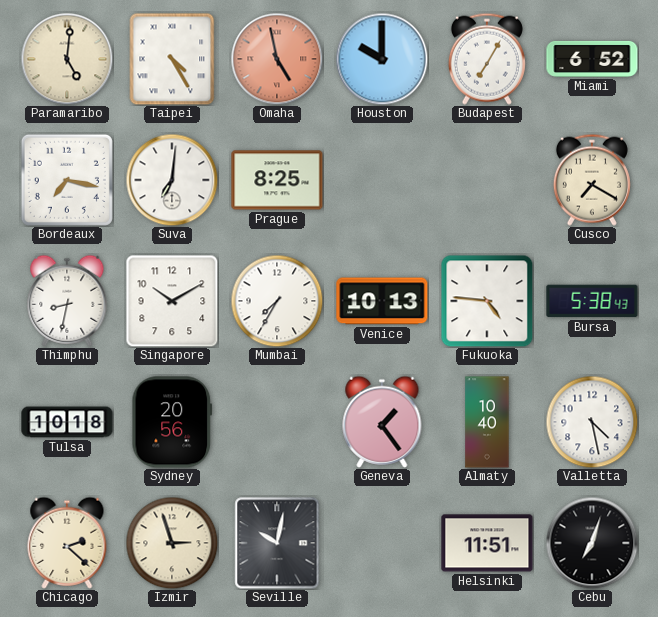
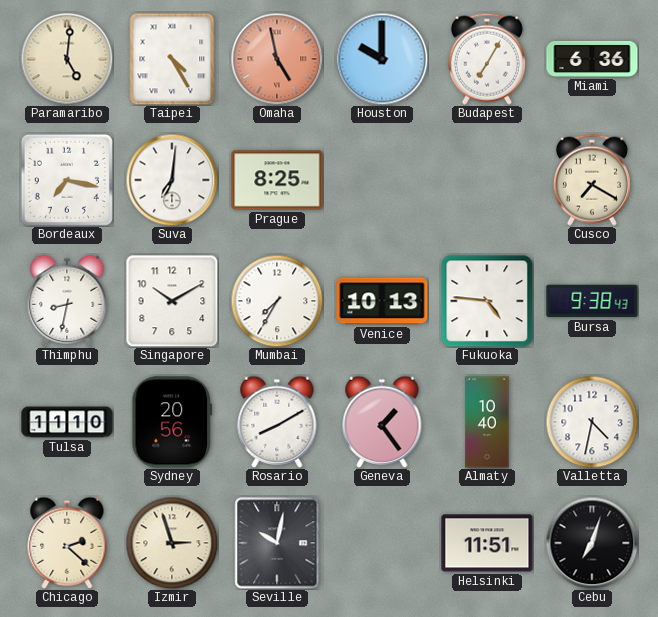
Miami: 6:52 -> 6:36
Bursa: 5:38 -> 9:38
Tulsa: 10:18 -> 11:10
Rosario: none -> 8:10
Valletta: 4:28 -> 4:32
